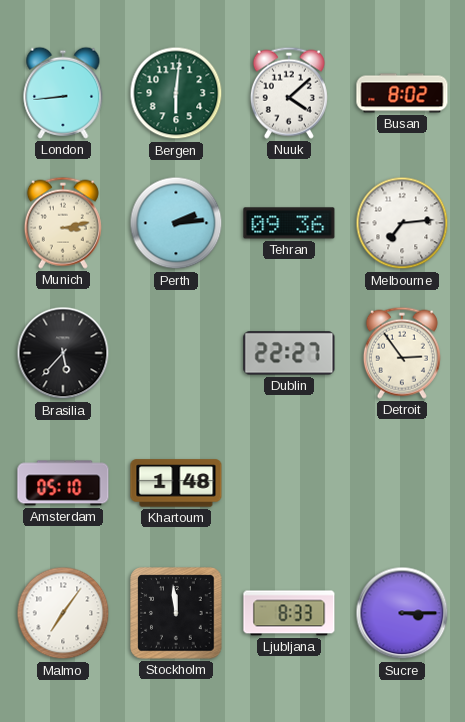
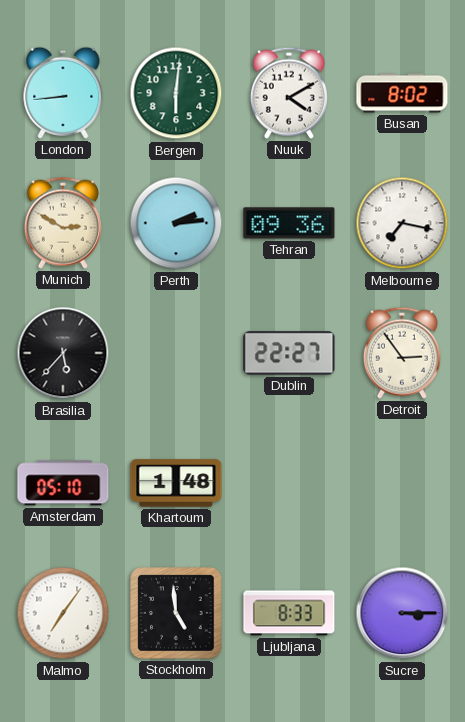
Nuuk: 4:08 -> 4:10
Munich: 3:13 -> 2:50
Melbourne: 7:14 -> 7:17
Stockholm: 11:59 -> 4:59
